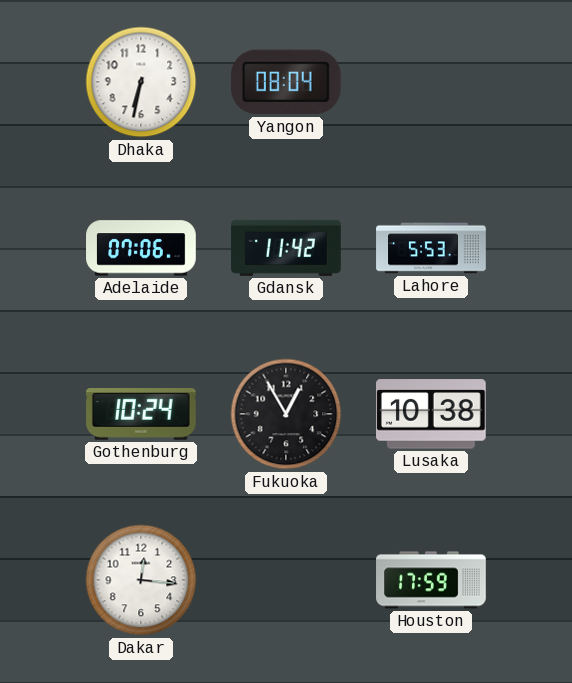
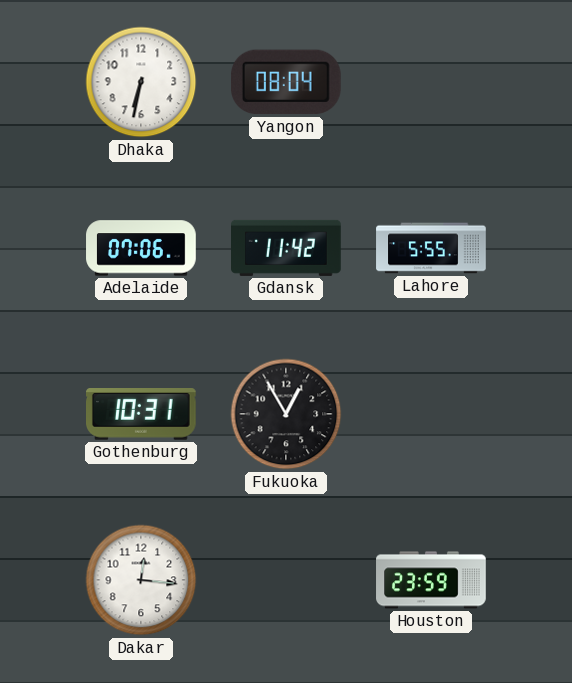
Lahore: 5:53 -> 5:55
Gothenburg: 10:24 -> 10:31
Lusaka: 10:38 -> none
Houston: 17:59 -> 23:59
